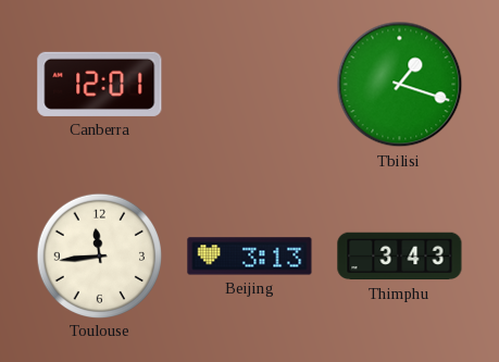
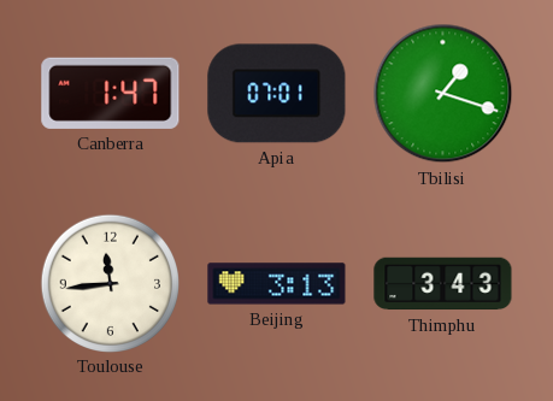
Canberra: 12:01 -> 1:47
Apia: none -> 07:01
